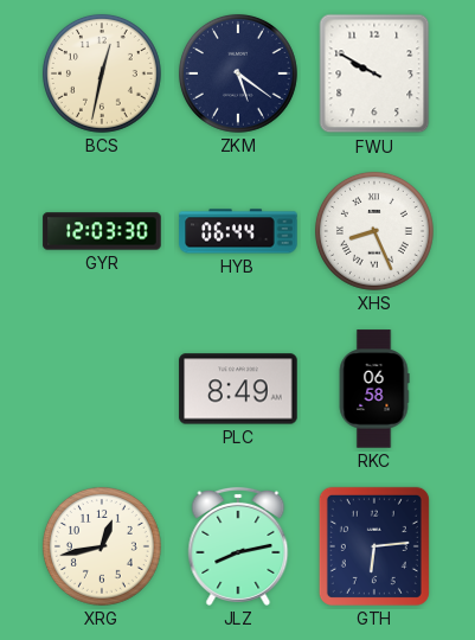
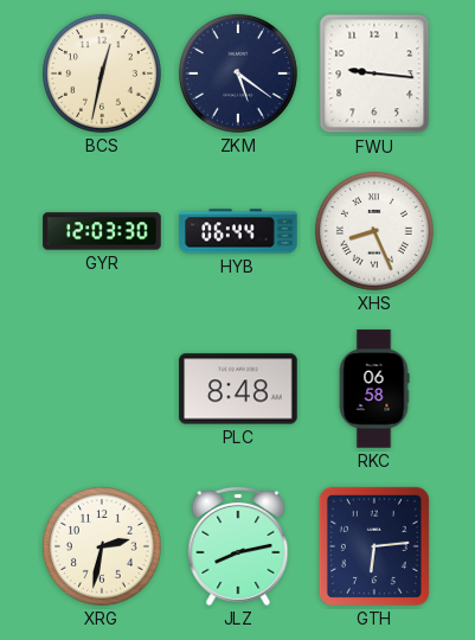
FWU: 9:50 -> 9:16
PLC: 8:49 -> 8:48
XRG: 12:43 -> 2:32
